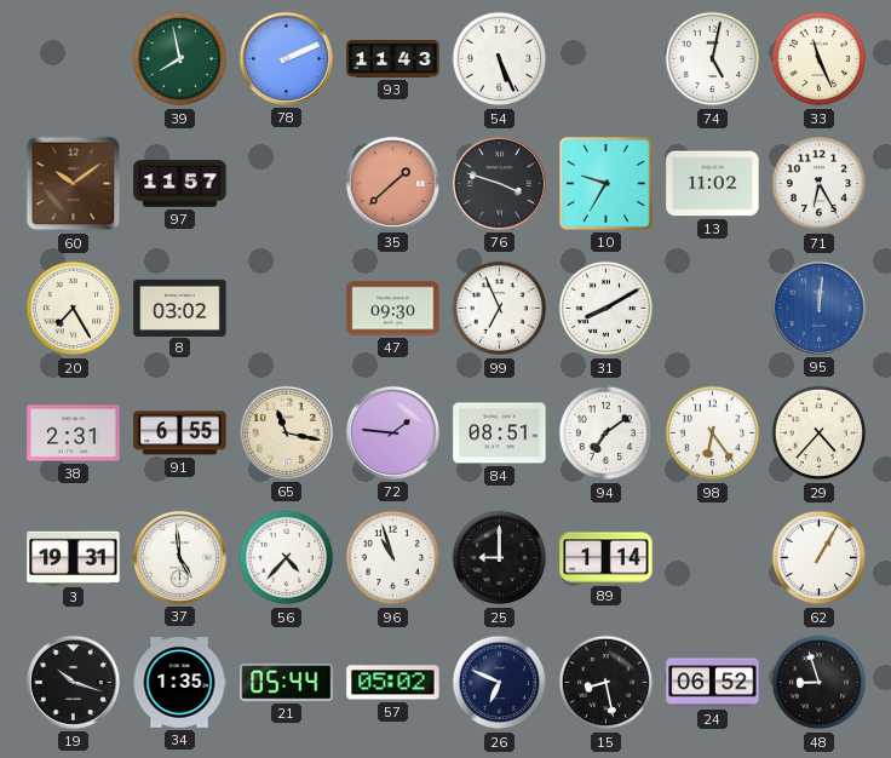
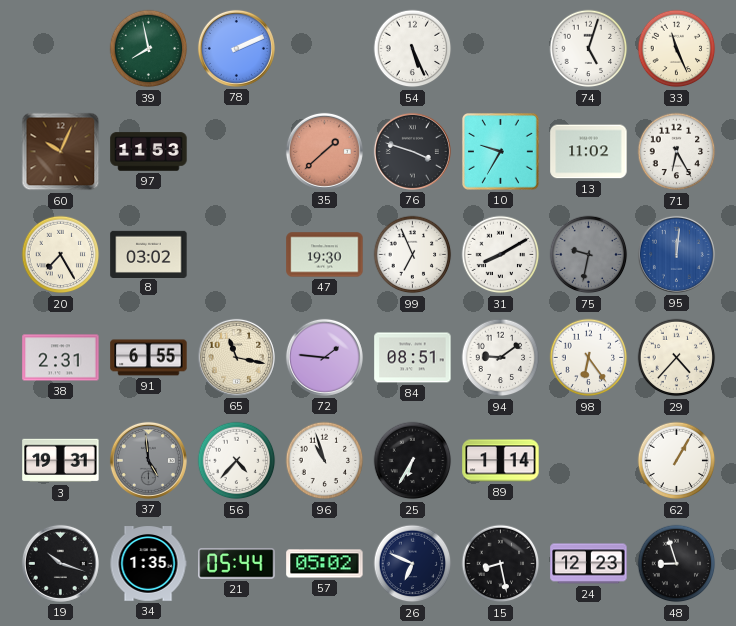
93: 11:43 -> none
74: 5:02 -> 5:03
60: 10:09 -> 10:04
97: 11:57 -> 11:53
47: 09:30 -> 19:30
75: none -> 9:32
94: 7:09 -> 9:09
37 dial: white -> grey
25: 9:00 -> 6:35
24: 06:52 -> 12:23
